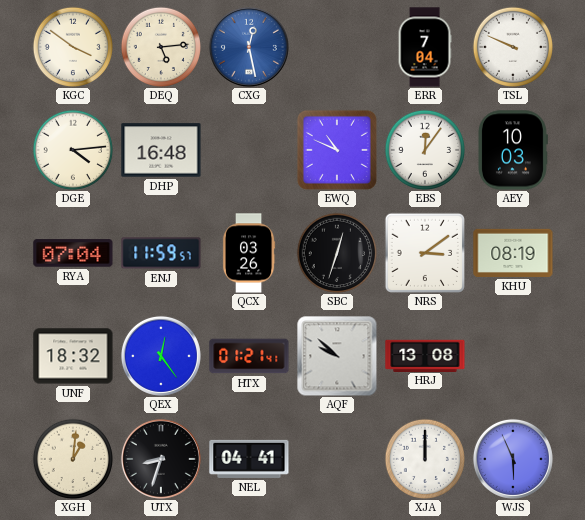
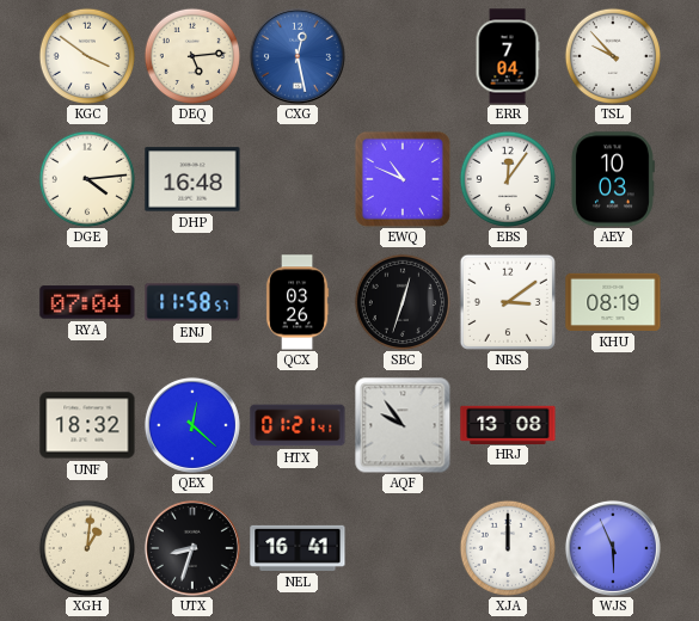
TSL: 9:49 -> 9:53
ENJ: 11:59 -> 11:58
QEX: 12:24 -> 12:22
AQF: 9:52 -> 9:54
NEL: 04:41 -> 16:41
